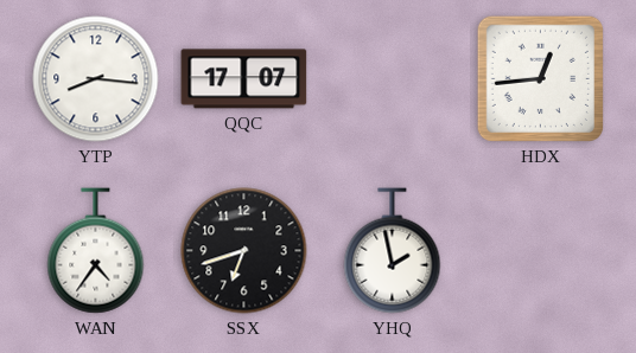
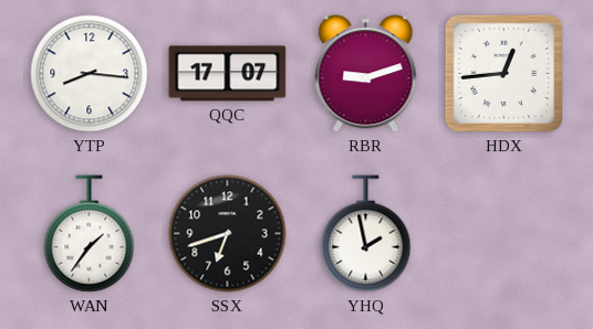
RBR: none -> 9:12
WAN: 4:36 -> 1:36
